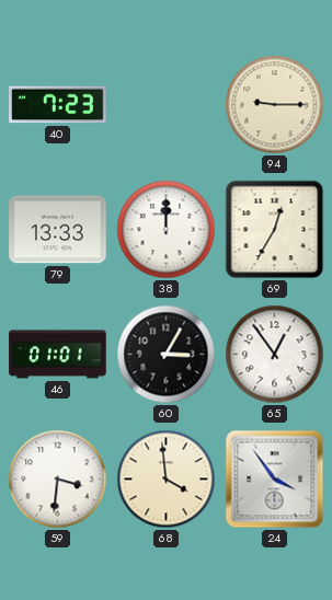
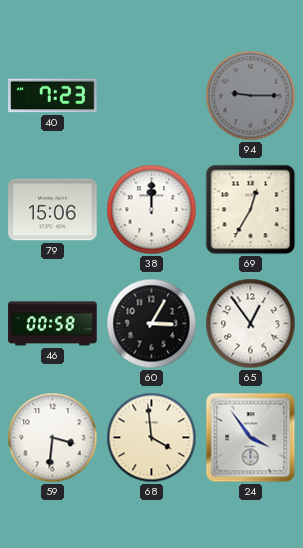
94 dial: cream -> grey
79: 13:33 -> 15:06
46: 01:01 -> 00:58
